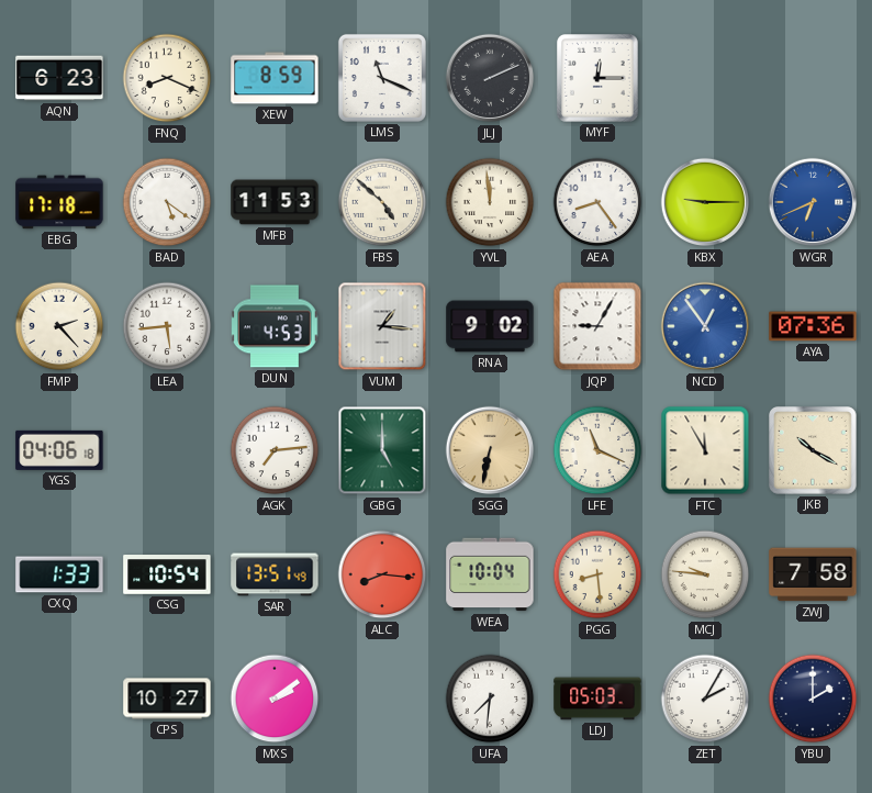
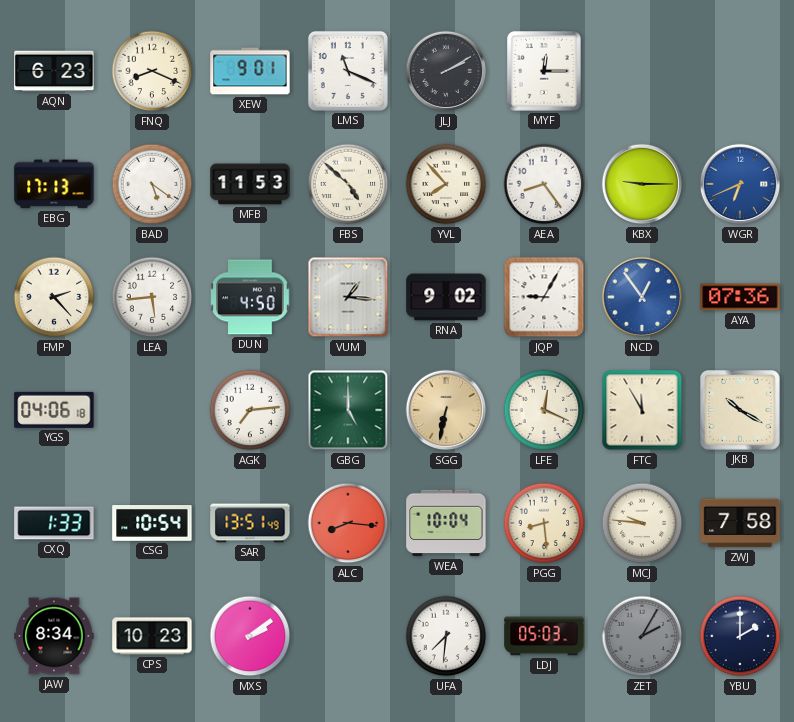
XEW: 8:59 -> 9:01
JLJ: 2:11 -> 2:10
EBG: 17:18 -> 17:13
YVL: 11:59 -> 7:53
DUN: 4:53 -> 4:50
LFE: 11:19 -> 12:19
JAW: none -> 8:34
CPS: 10:27 -> 10:23
ZET dial: white -> grey
